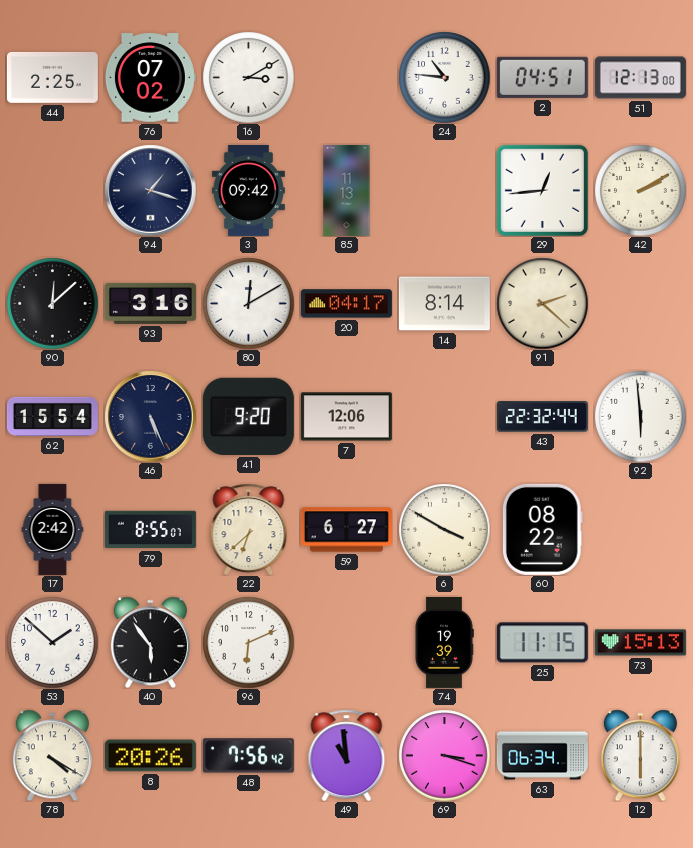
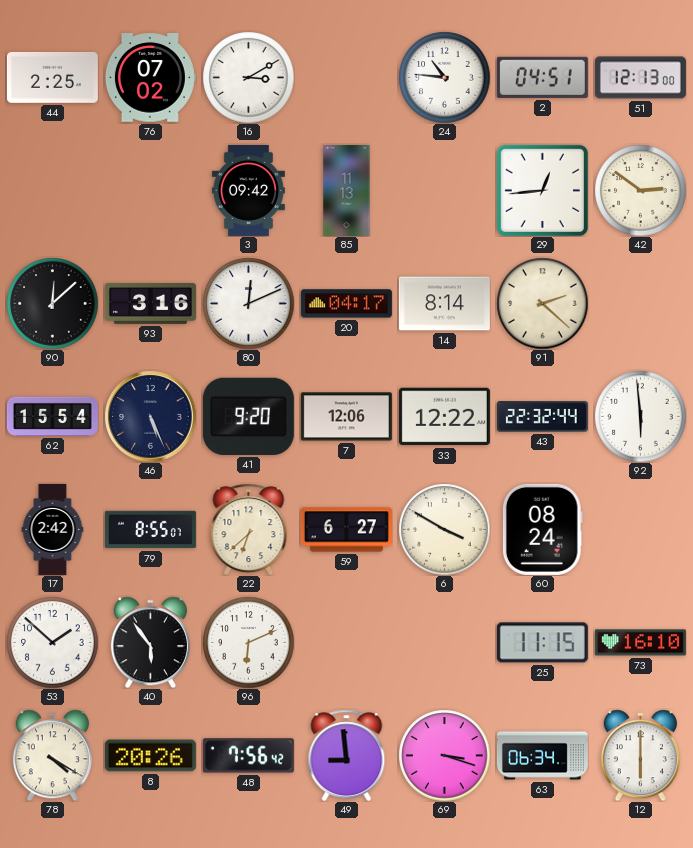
94: 1:18 -> none
42: 2:10 -> 2:51
80: 12:10 -> 12:11
33: none -> 12:22
60: 08:22 -> 08:24
74: 19:39 -> none
73: 15:13 -> 16:10
49: 10:59 -> 8:59
